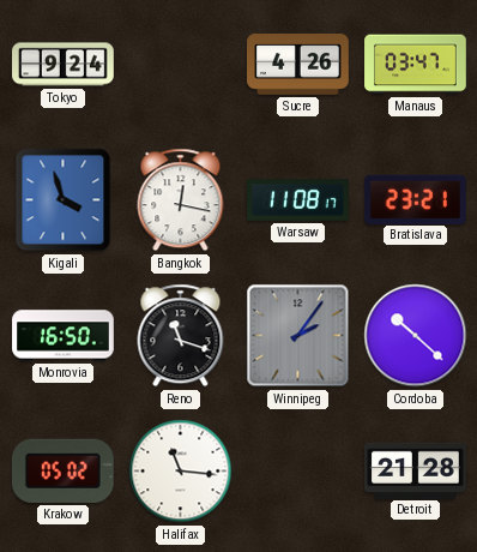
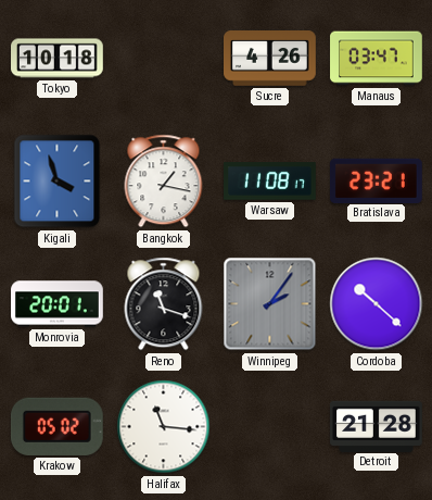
Tokyo: 9:24 -> 10:18
Bangkok: 12:17 -> 1:17
Monrovia: 16:50 -> 20:01
